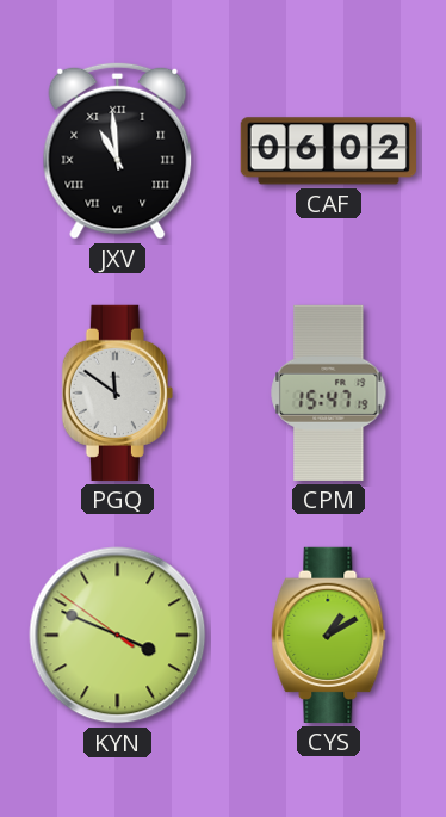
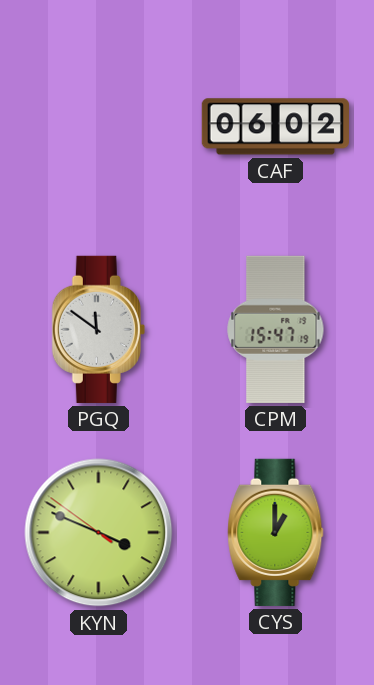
JXV: 10:59 -> none
CYS: 1:10 -> 1:00
